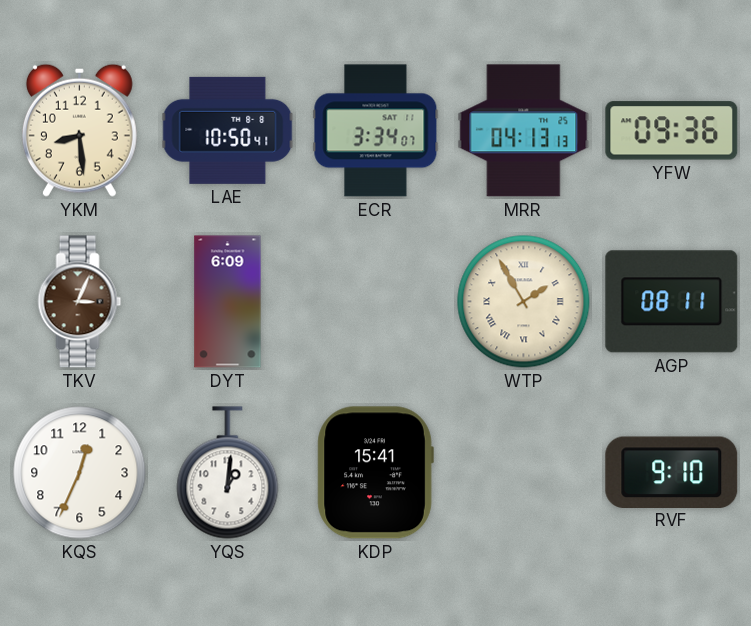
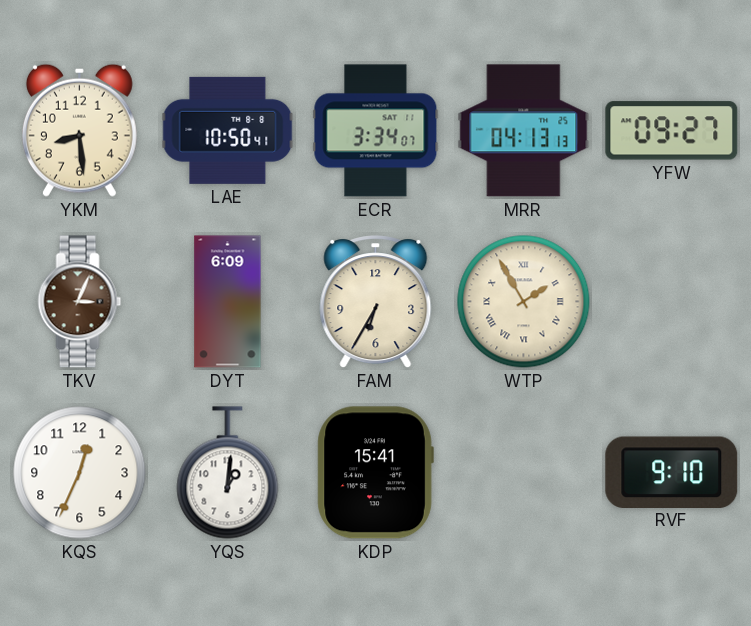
YFW: 09:36 -> 09:27
FAM: none -> 6:35
AGP: 08:11 -> none
